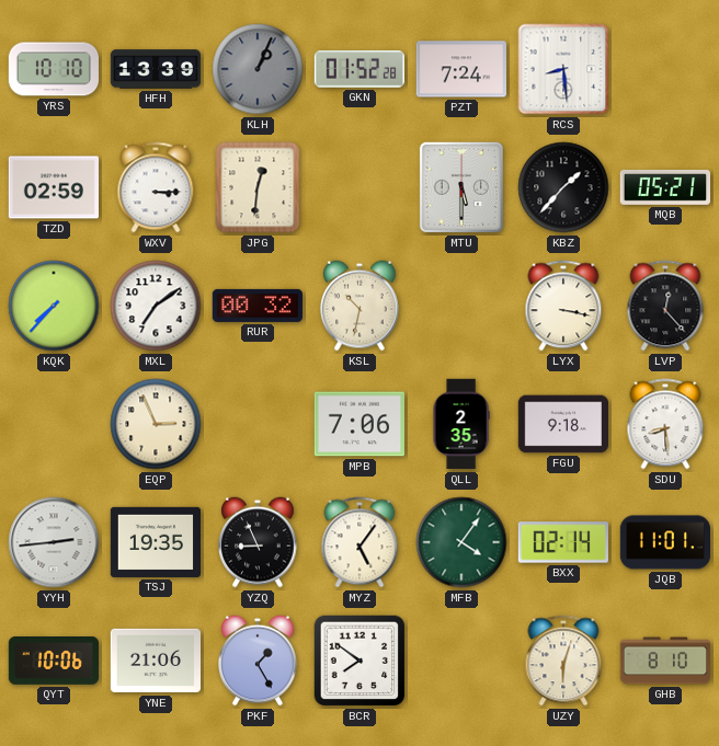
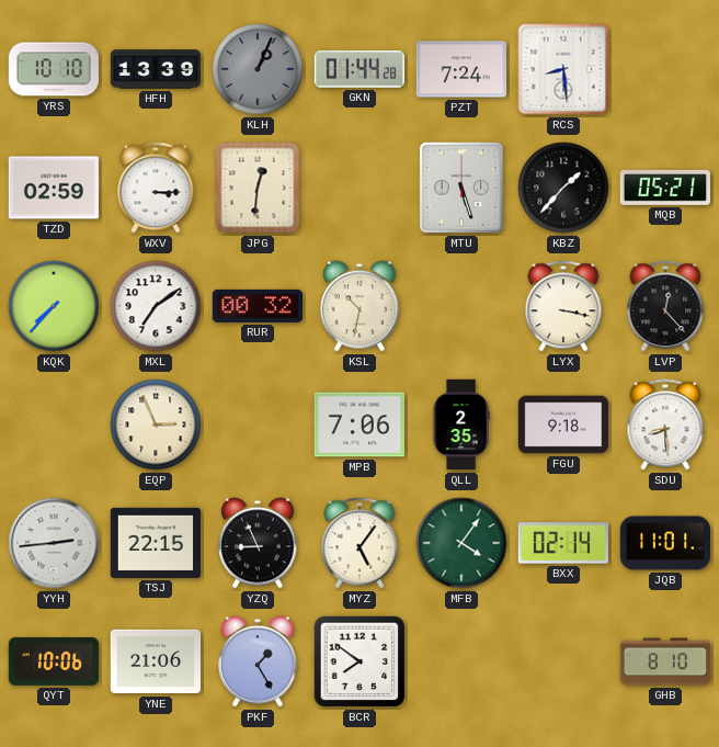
GKN: 01:52 -> 01:44
MTU: 5:30 -> 5:27
TSJ: 19:35 -> 22:15
UZY: 6:03 -> none
